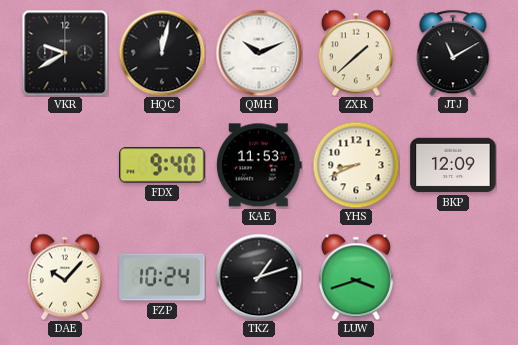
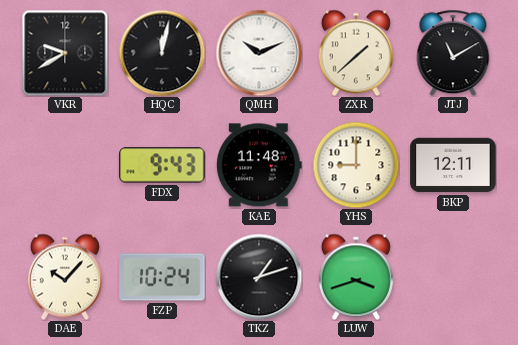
FDX: 9:40 -> 9:43
KAE: 11:53 -> 11:48
YHS: 8:41 -> 9:00
BKP: 12:09 -> 12:11
